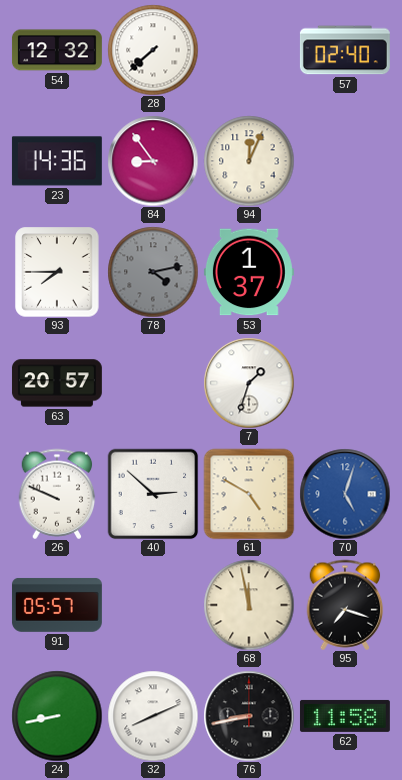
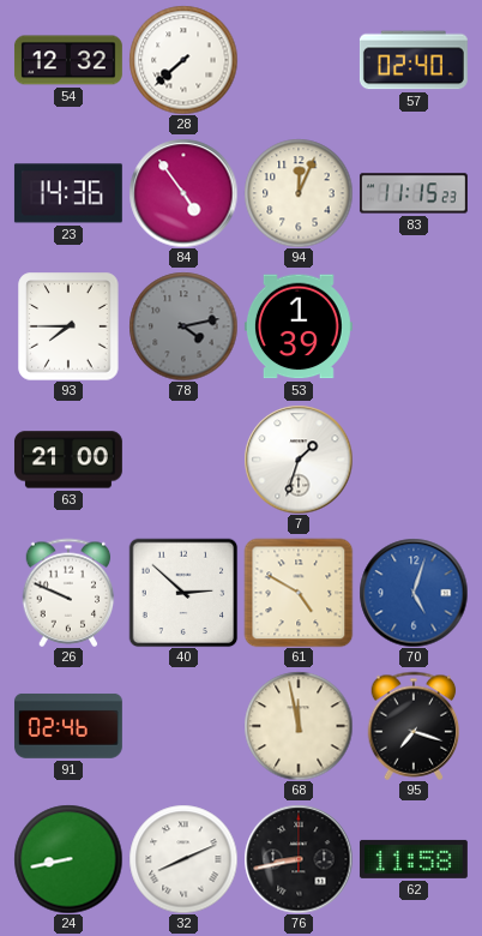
84: 8:54 -> 4:54
83: none -> 11:15
53: 1:37 -> 1:39
63: 20:57 -> 21:00
91: 05:57 -> 02:46
